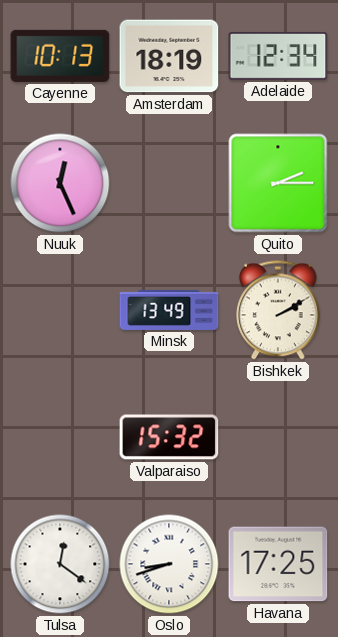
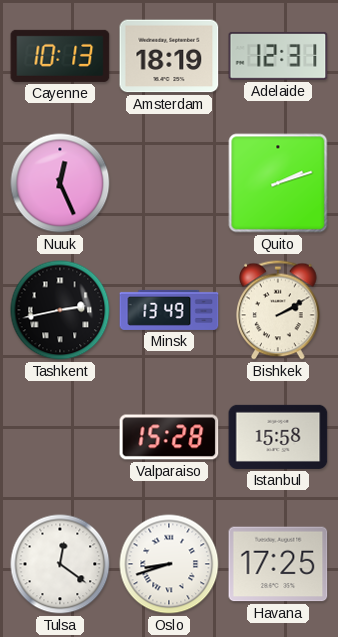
Adelaide: 12:34 -> 12:31
Quito: 2:15 -> 2:12
Tashkent: none -> 2:43
Valparaiso: 15:32 -> 15:28
Istanbul: none -> 15:58
